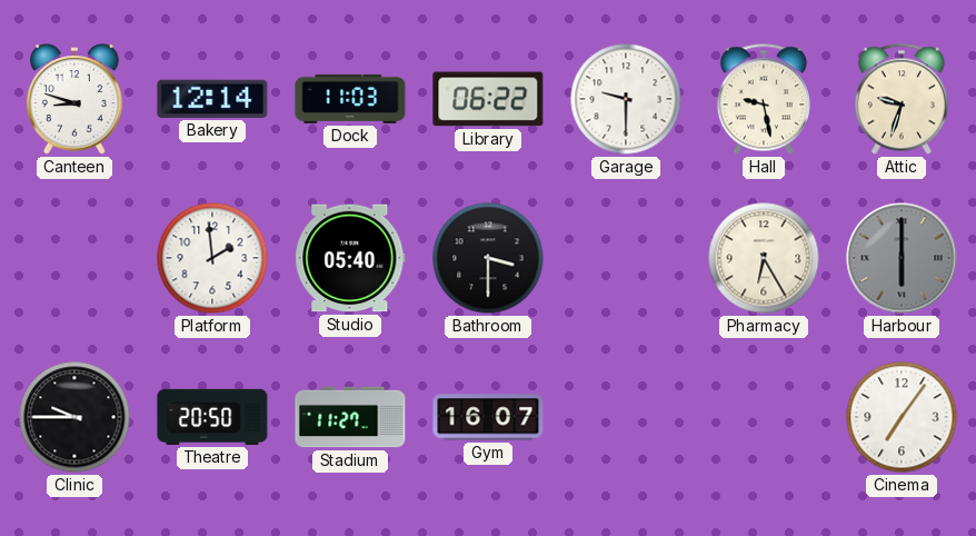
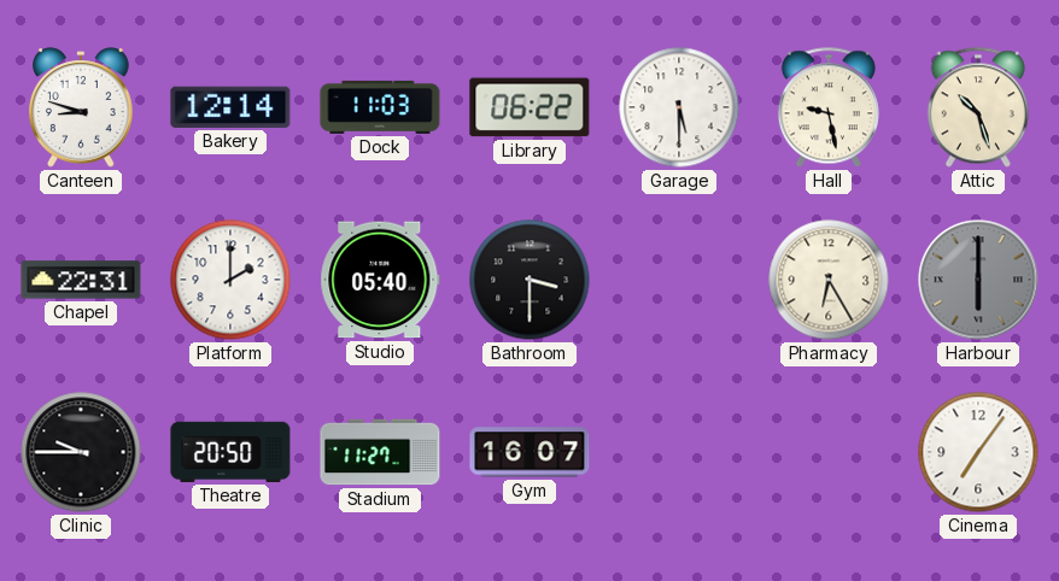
Garage: 9:30 -> 5:30
Attic: 9:33 -> 10:27
Chapel: none -> 22:31
Platform: 1:59 -> 2:00
